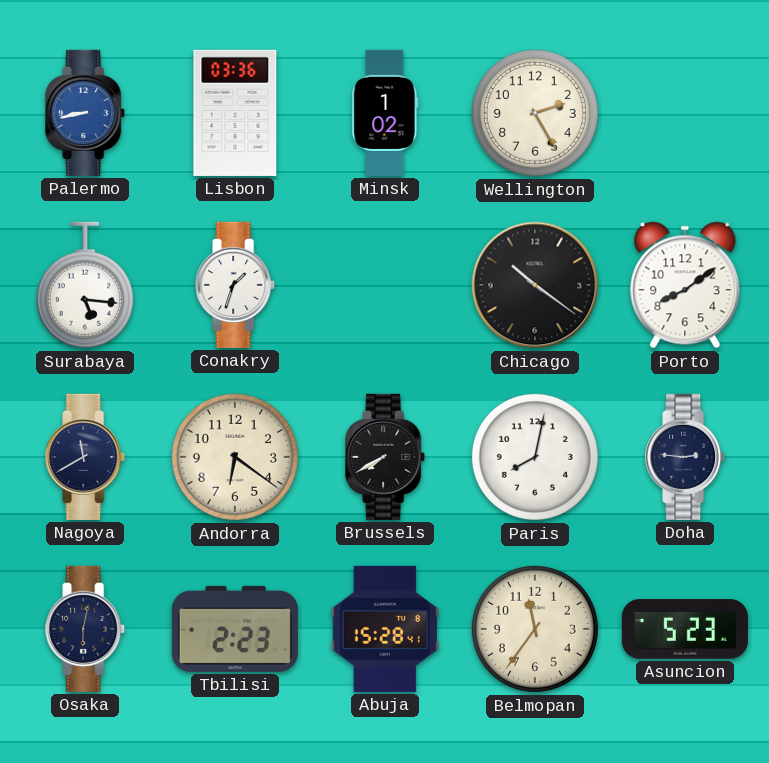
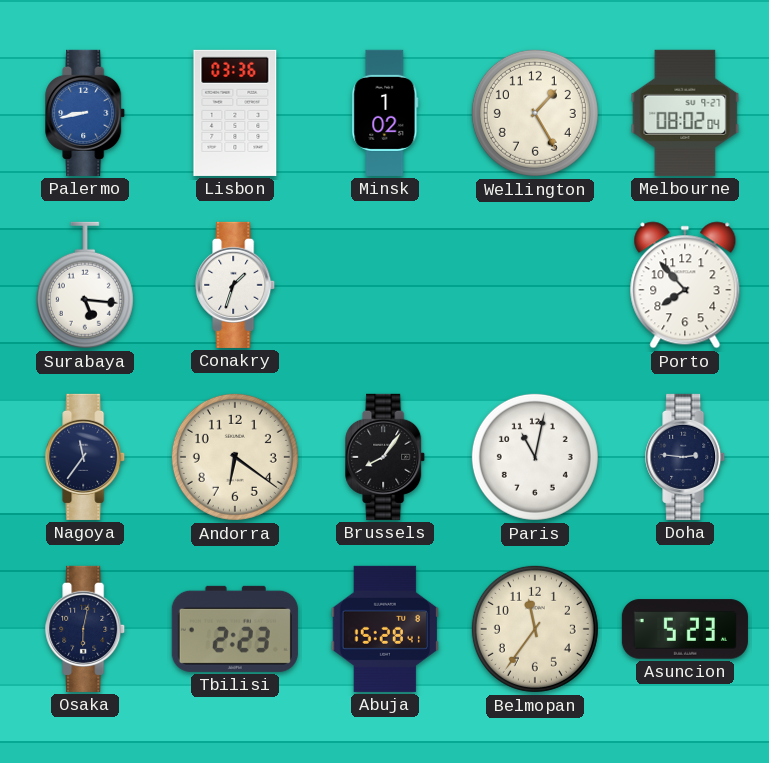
Wellington: 2:25 -> 1:25
Melbourne: none -> 08:02
Chicago: 10:21 -> none
Porto: 8:09 -> 7:53
Nagoya: 11:40 -> 11:36
Brussels: 7:40 -> 8:06
Paris: 8:02 -> 11:02
